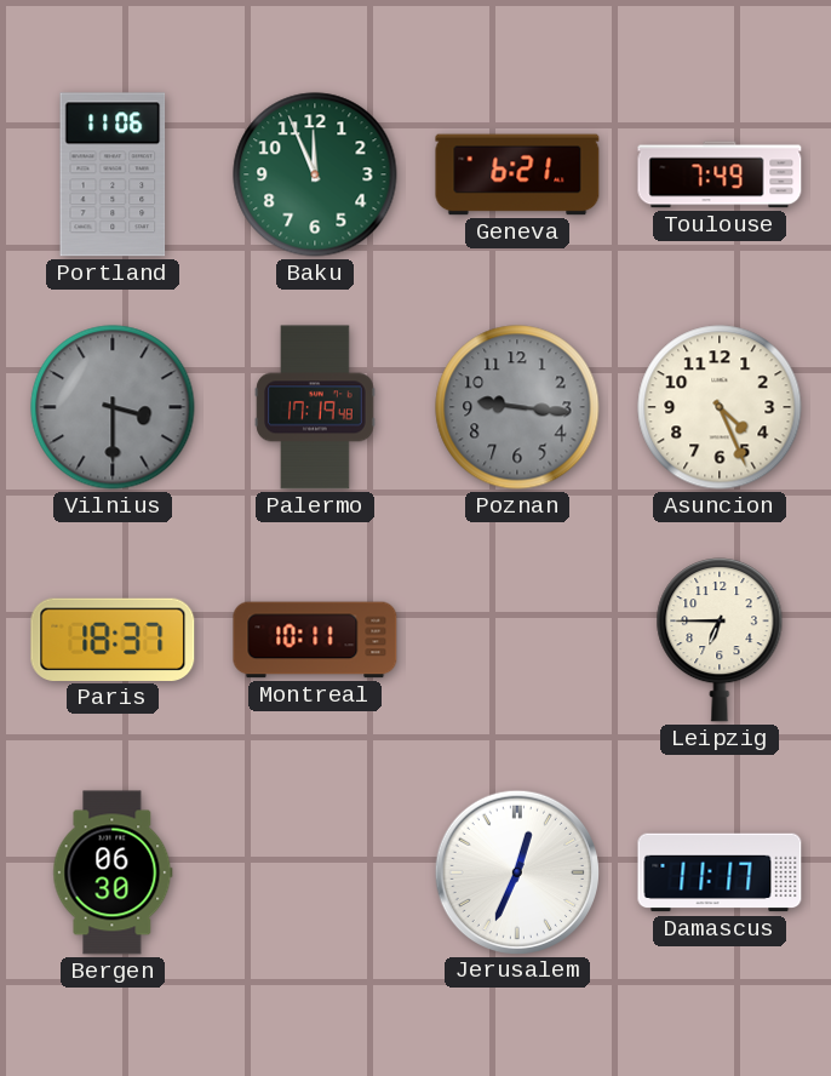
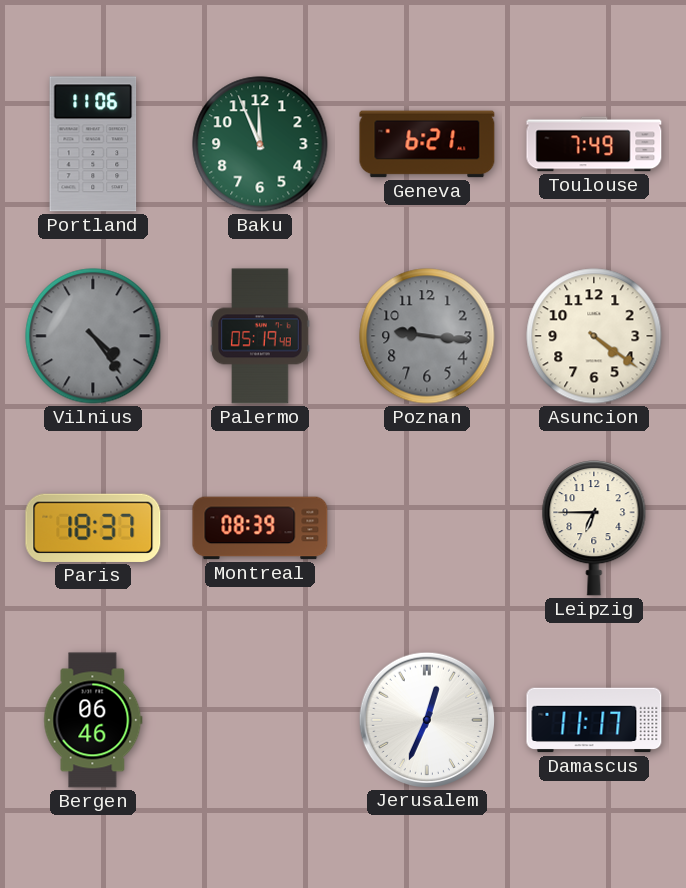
Vilnius: 3:30 -> 4:24
Palermo: 17:19 -> 05:19
Asuncion: 4:26 -> 4:21
Montreal: 10:11 -> 08:39
Bergen: 06:30 -> 06:46
